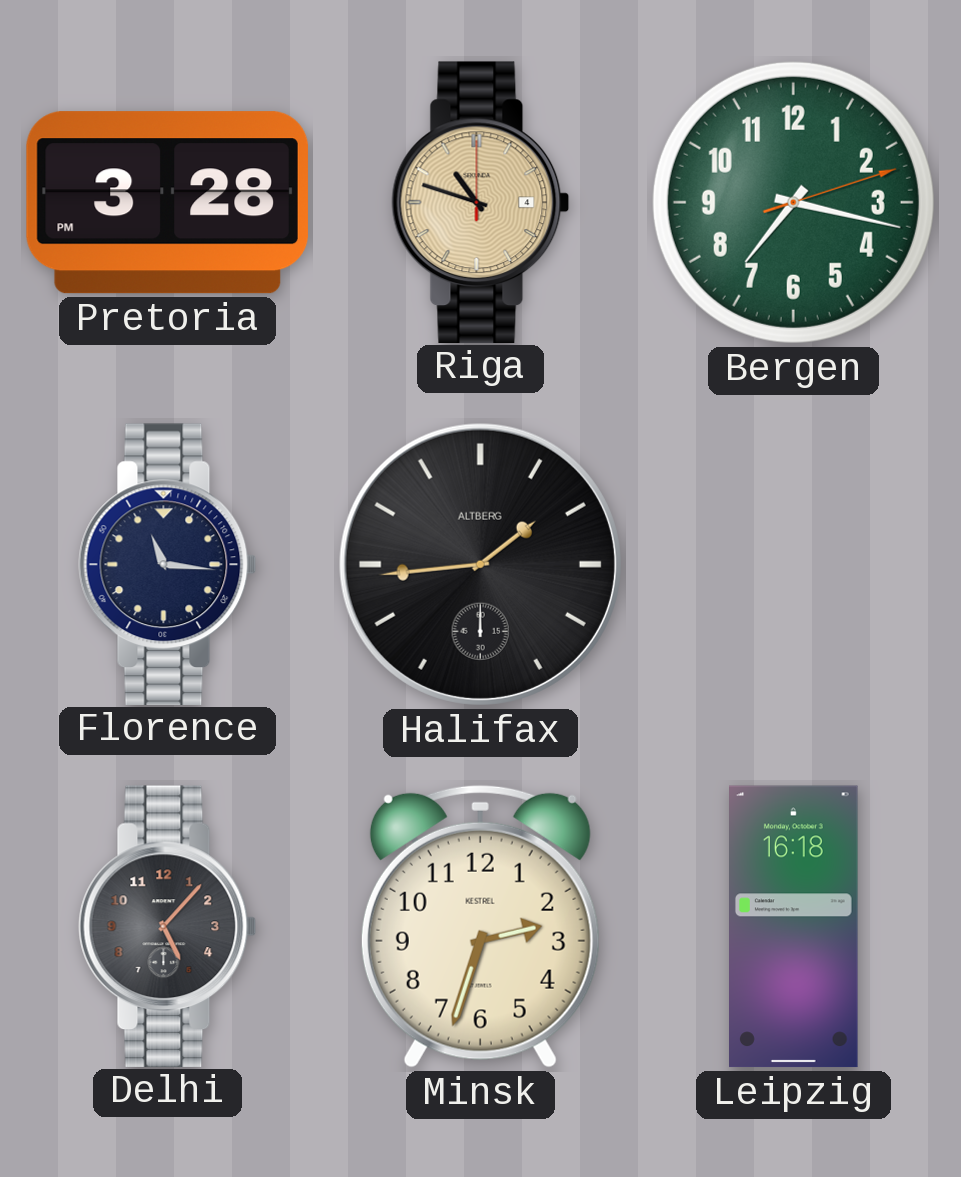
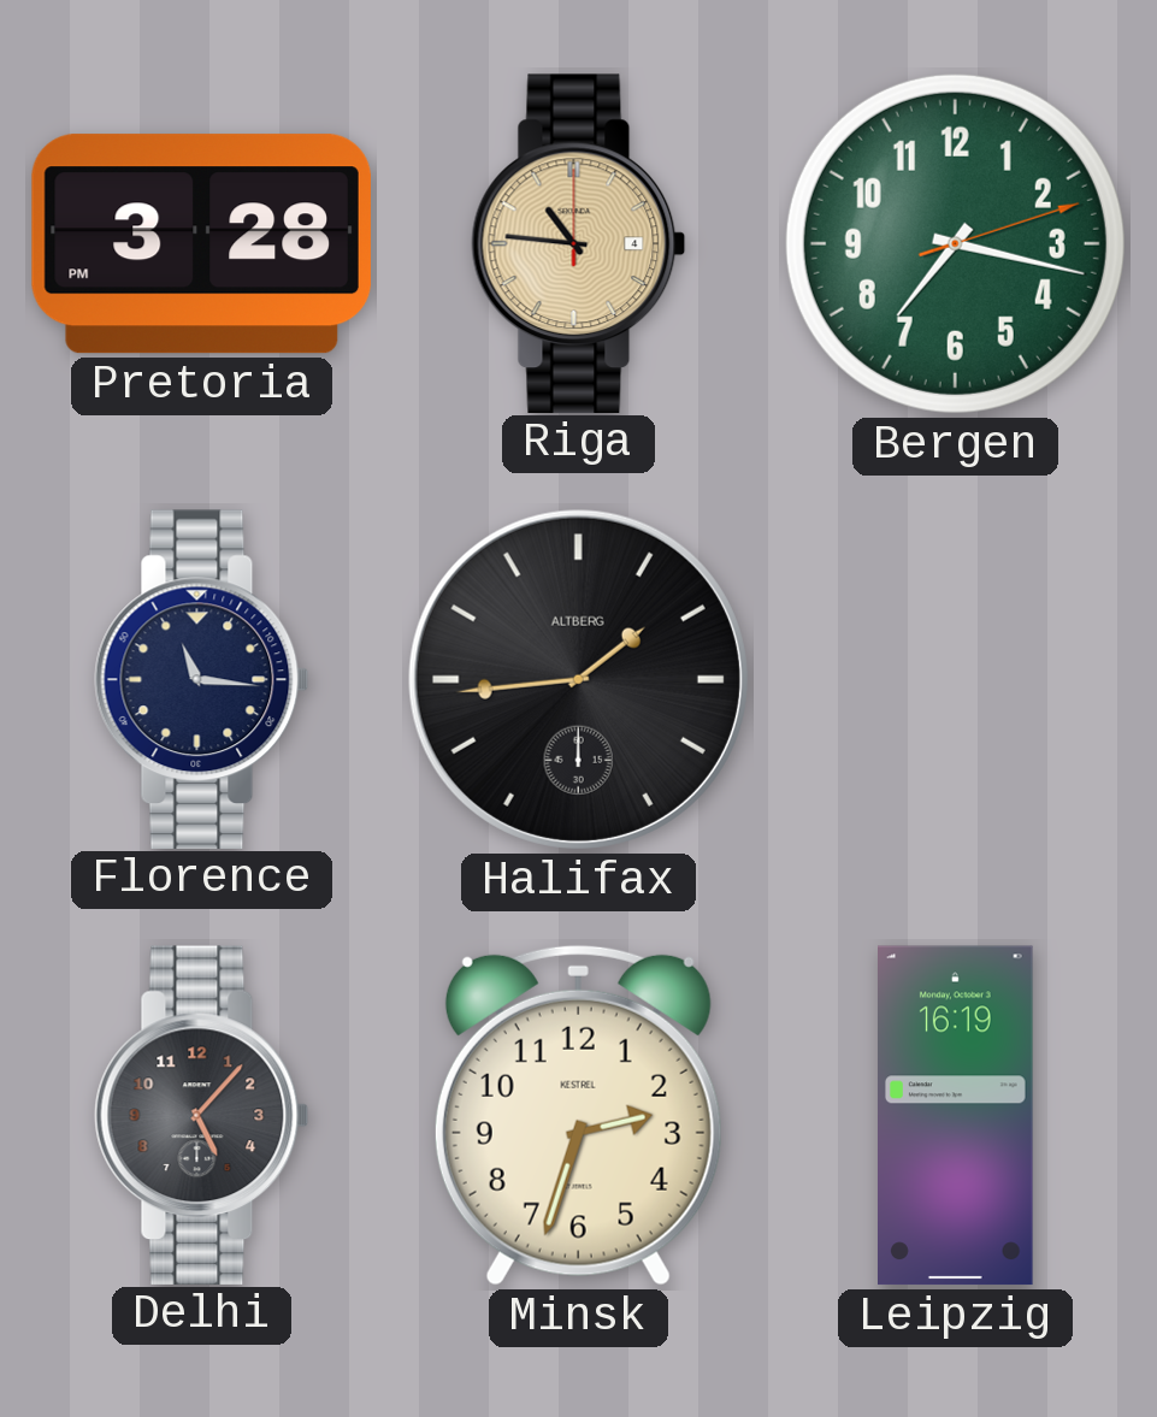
Riga: 10:48 -> 10:46
Leipzig: 16:18 -> 16:19
